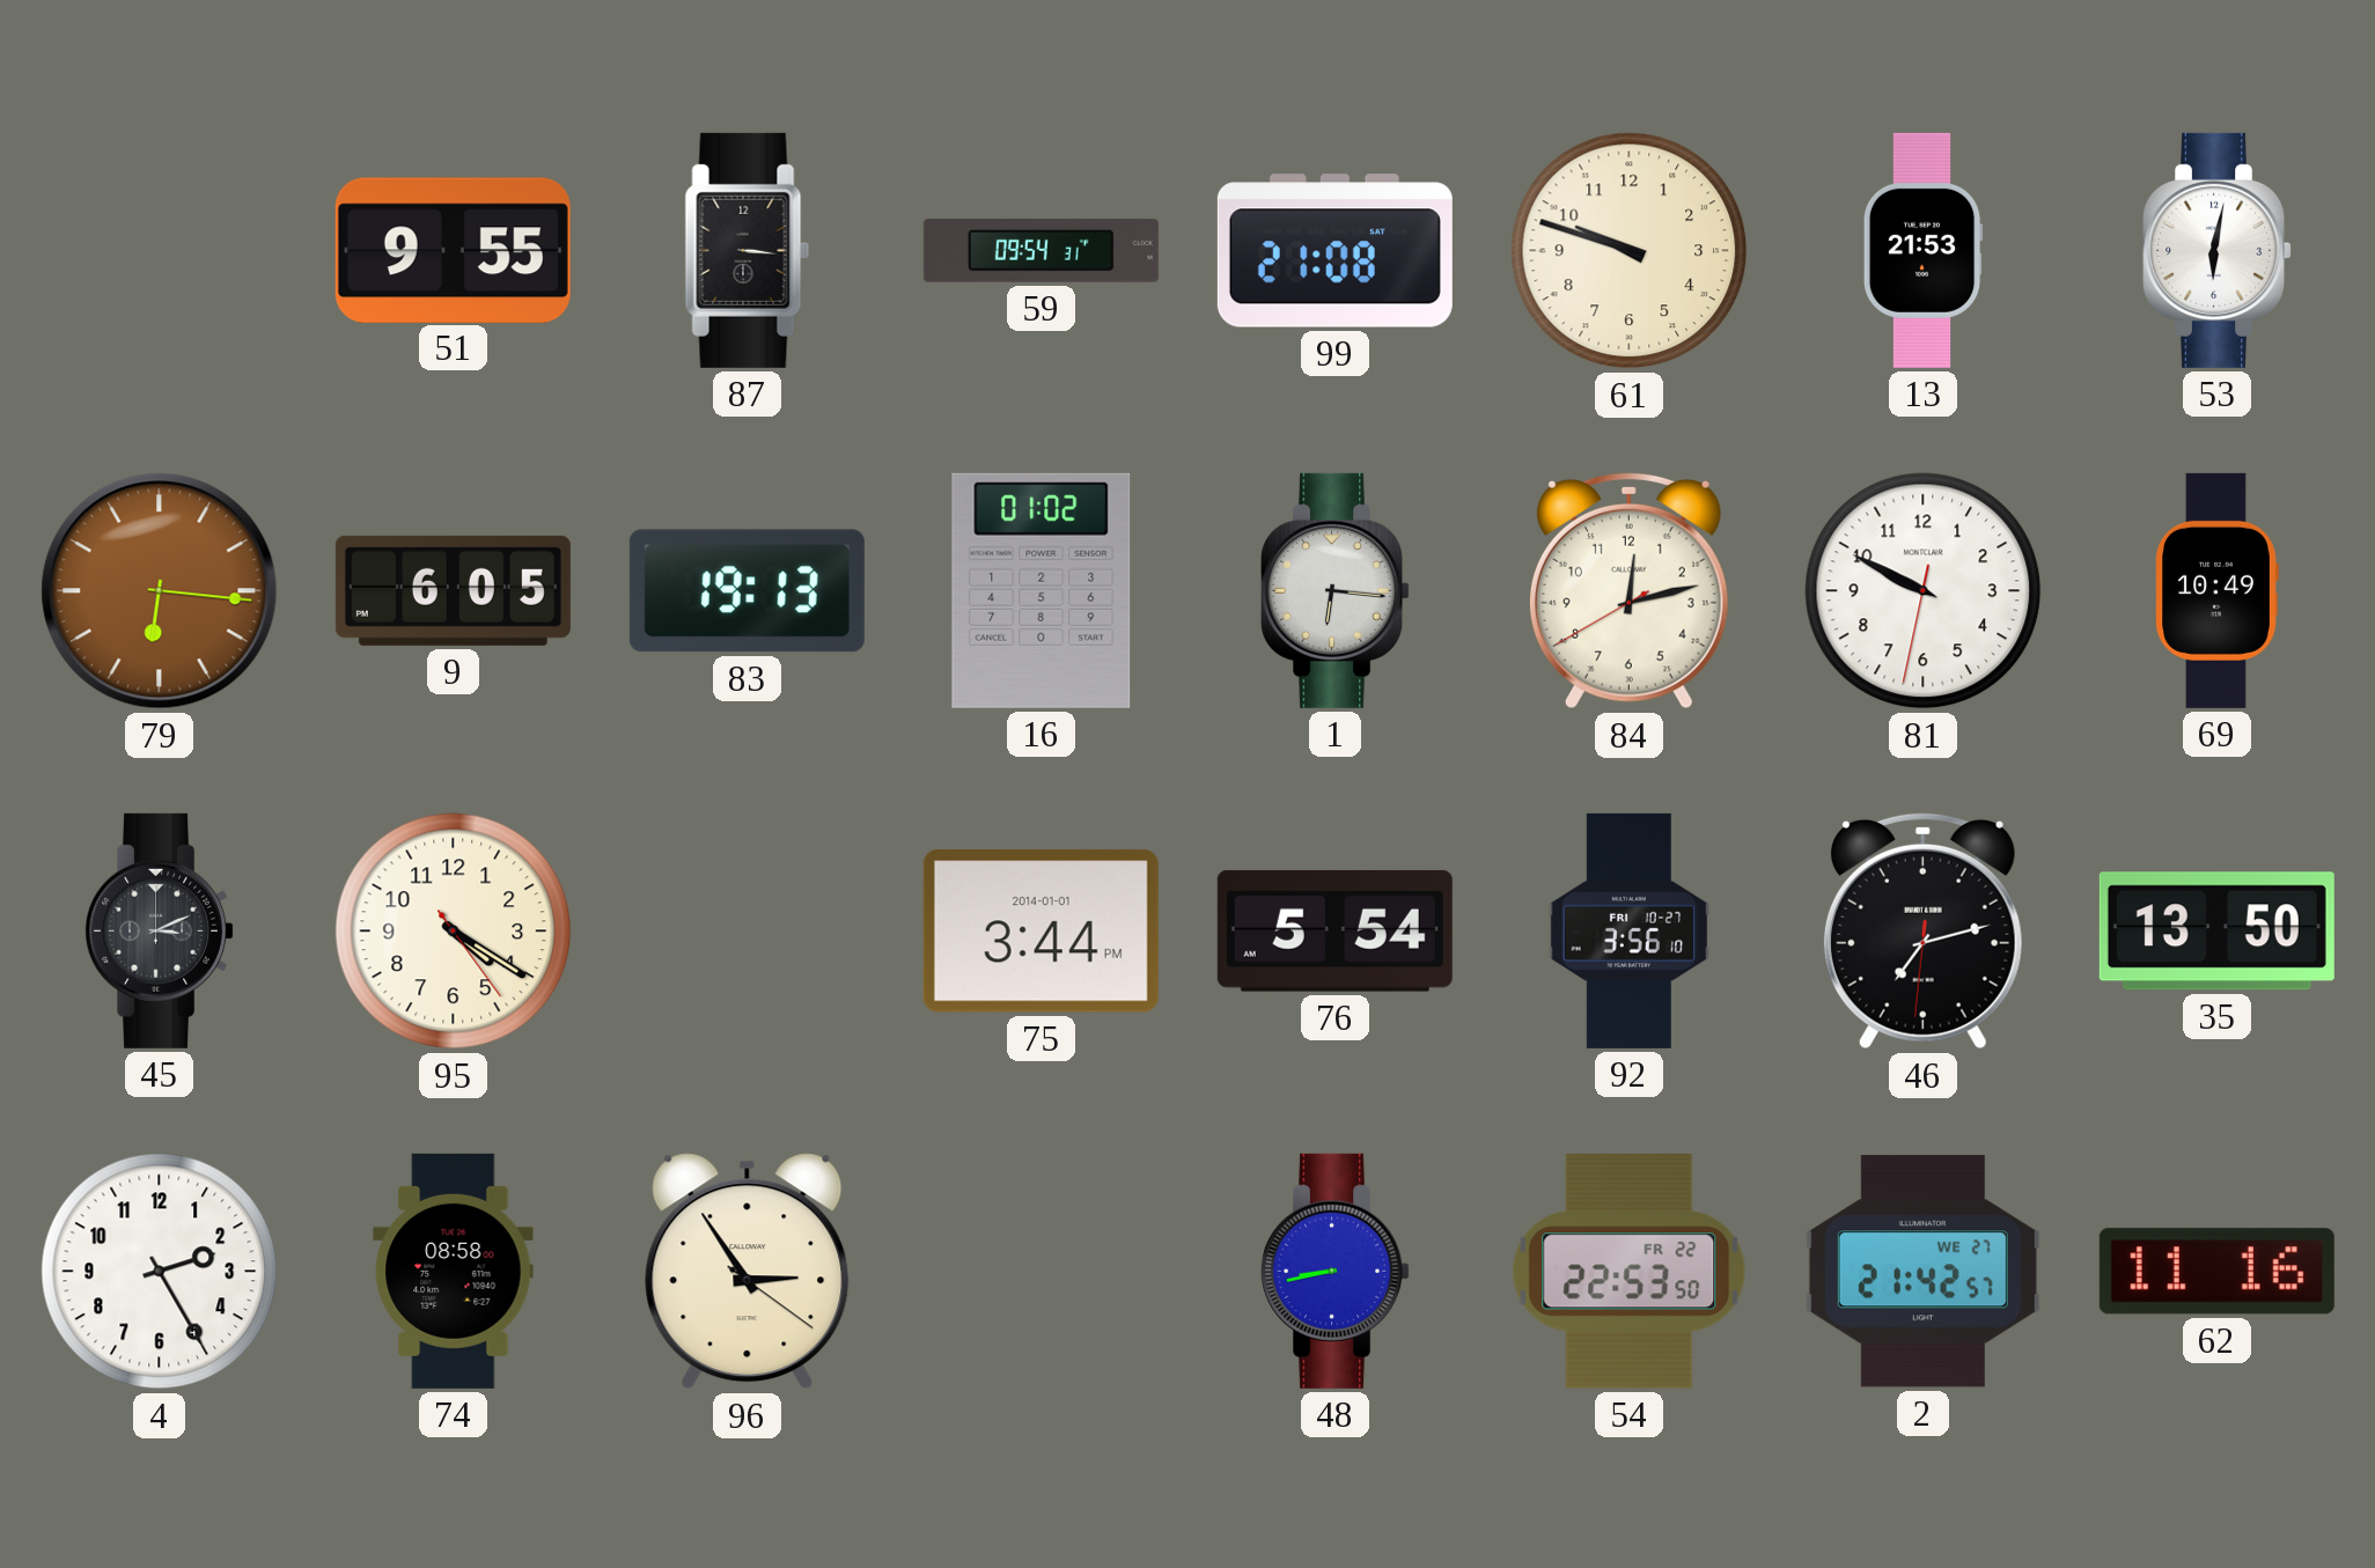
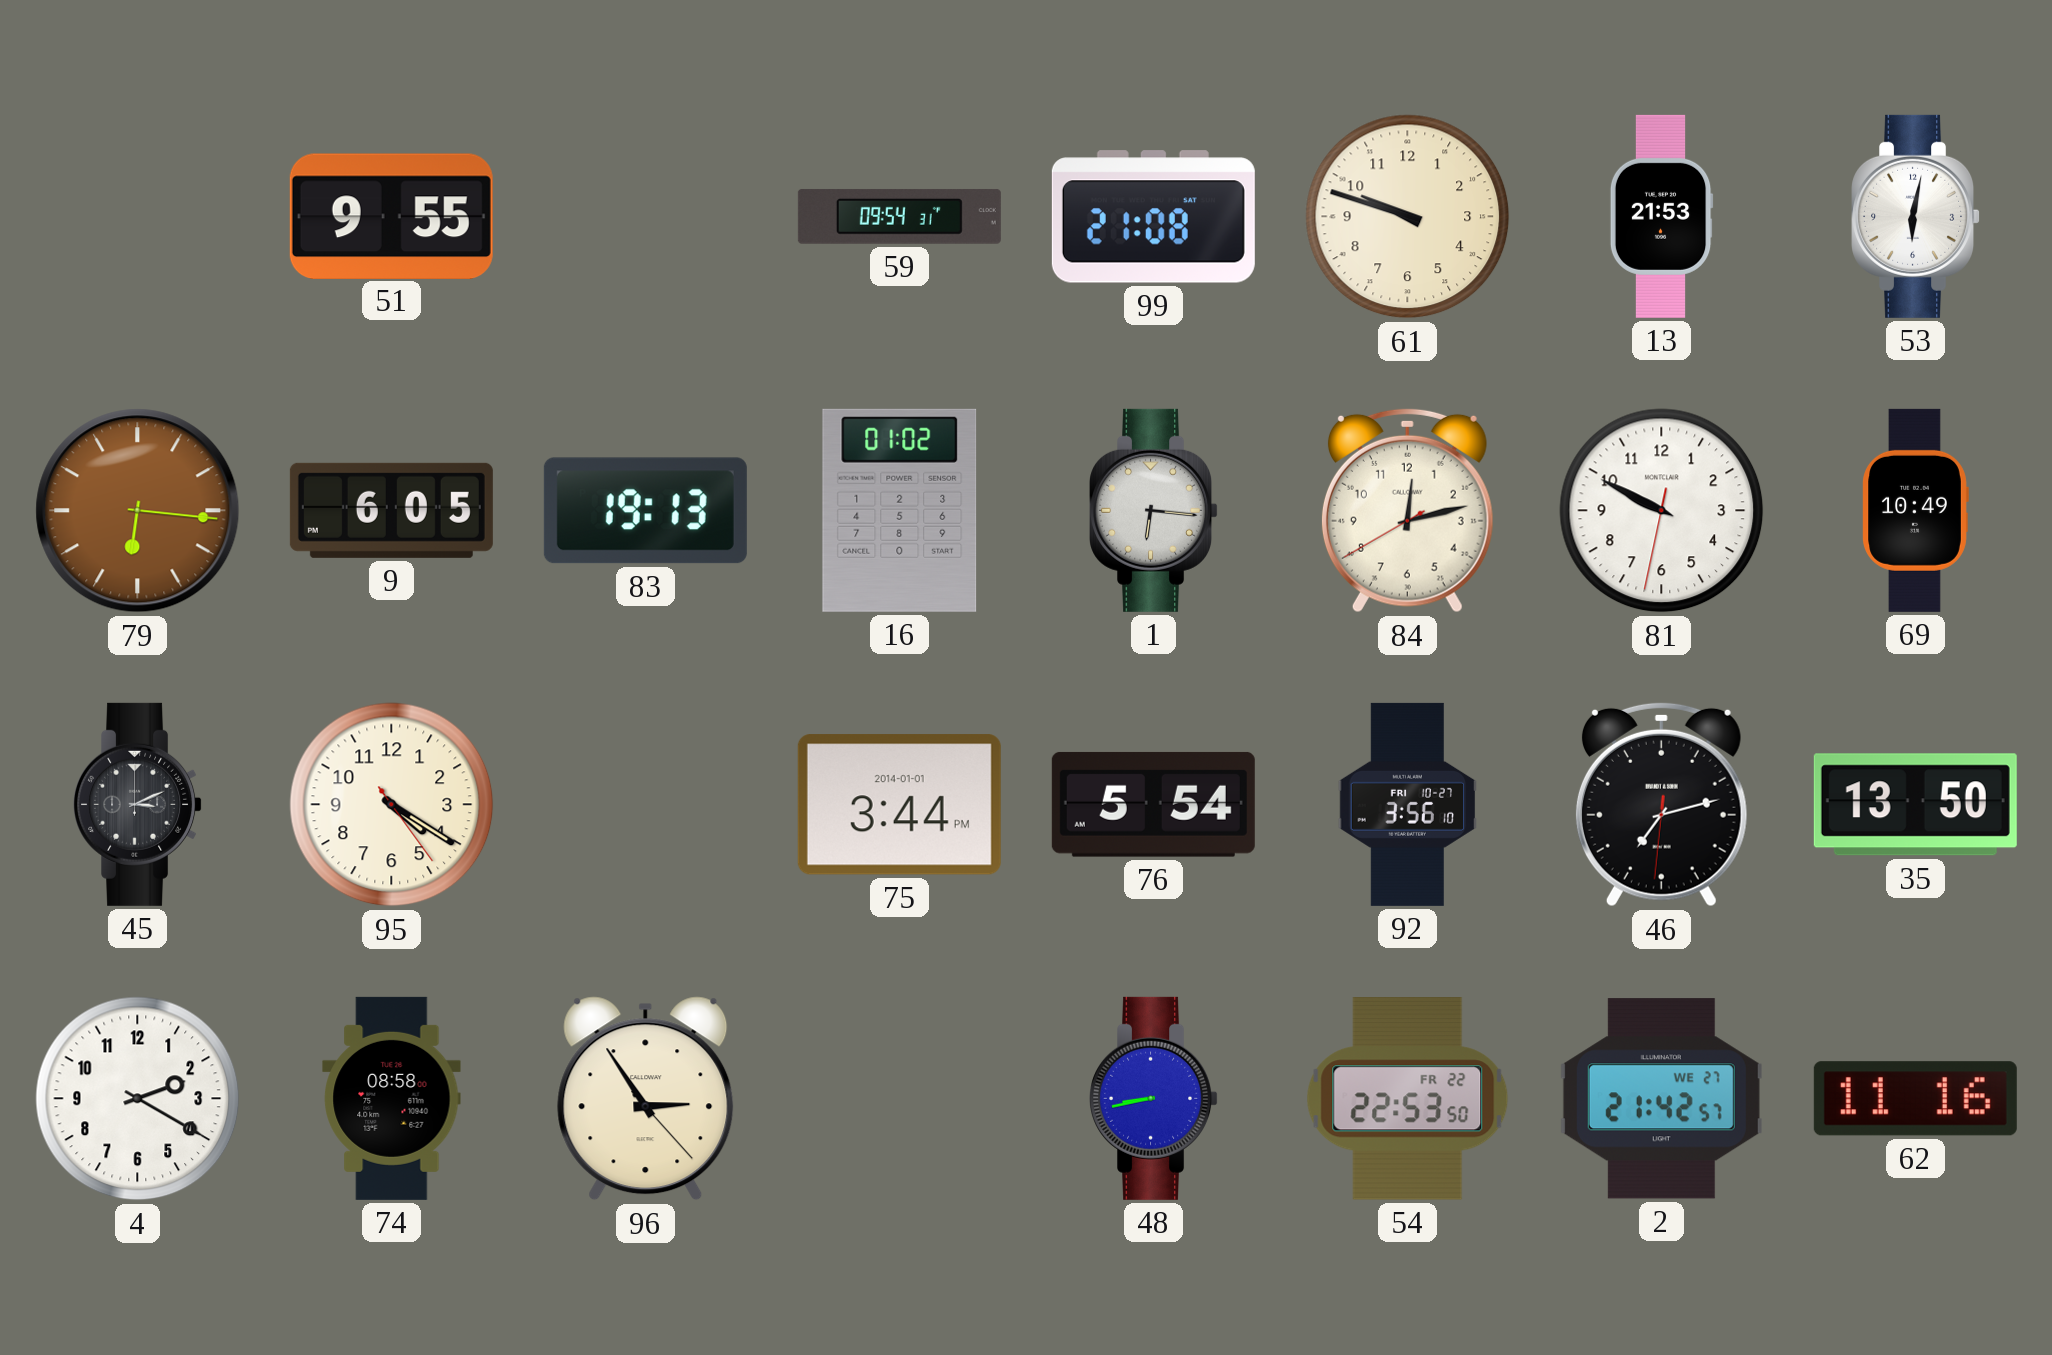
87: 3:16 -> none
4: 2:25 -> 2:20
96: 2:54:21 -> 2:54:23
